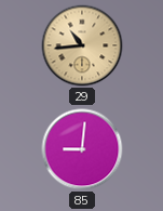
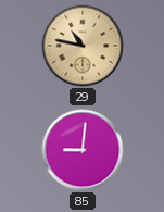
29: 10:44 -> 10:47
